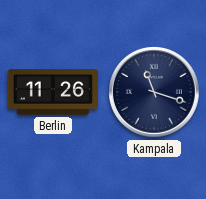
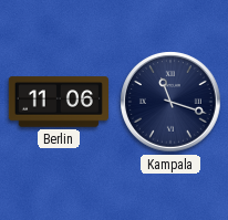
Berlin: 11:26 -> 11:06
